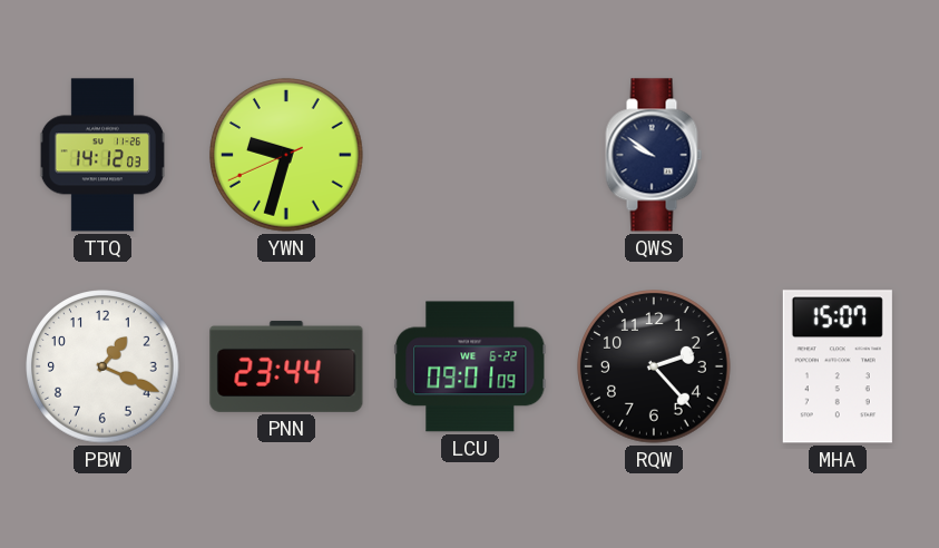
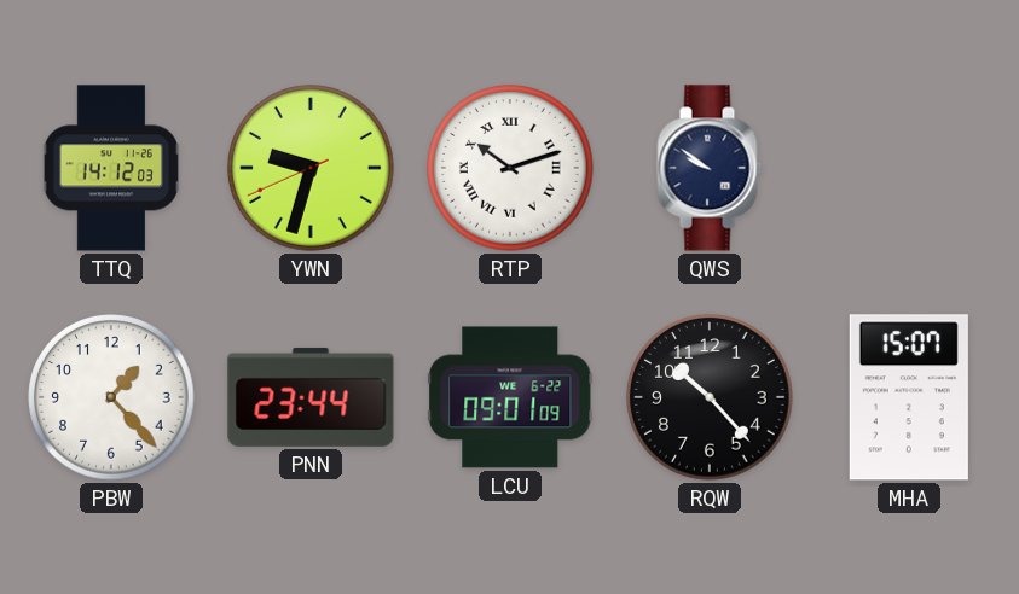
RTP: none -> 10:12
PBW: 1:19 -> 1:23
RQW: 2:23 -> 10:23
